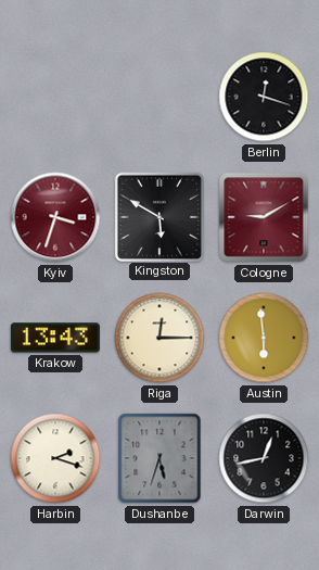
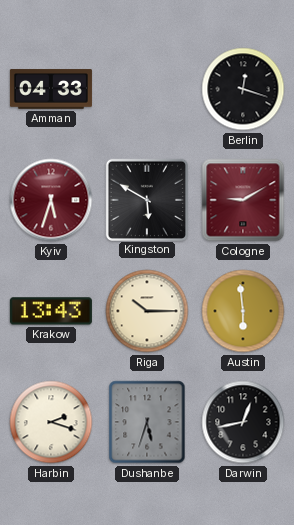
Amman: none -> 04:33
Kyiv: 3:33 -> 5:33
Riga: 12:15 -> 10:15
